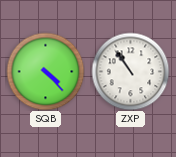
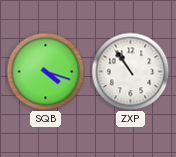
SQB: 4:23 -> 4:18
